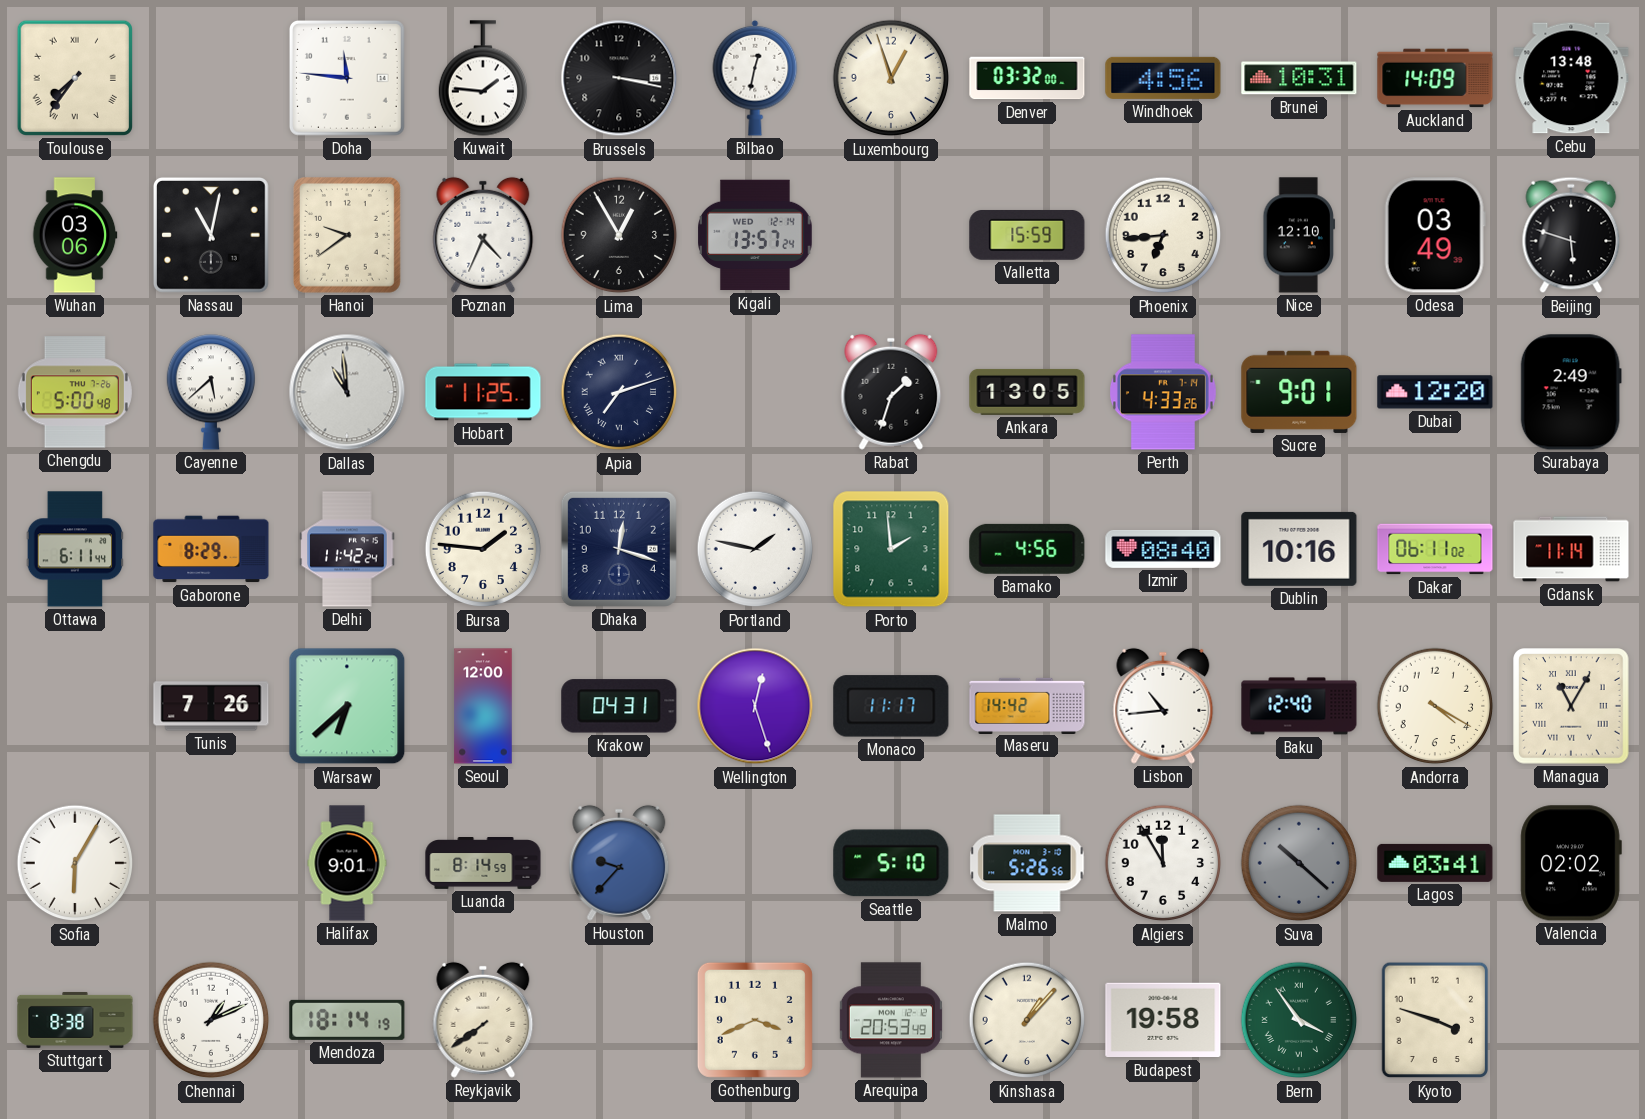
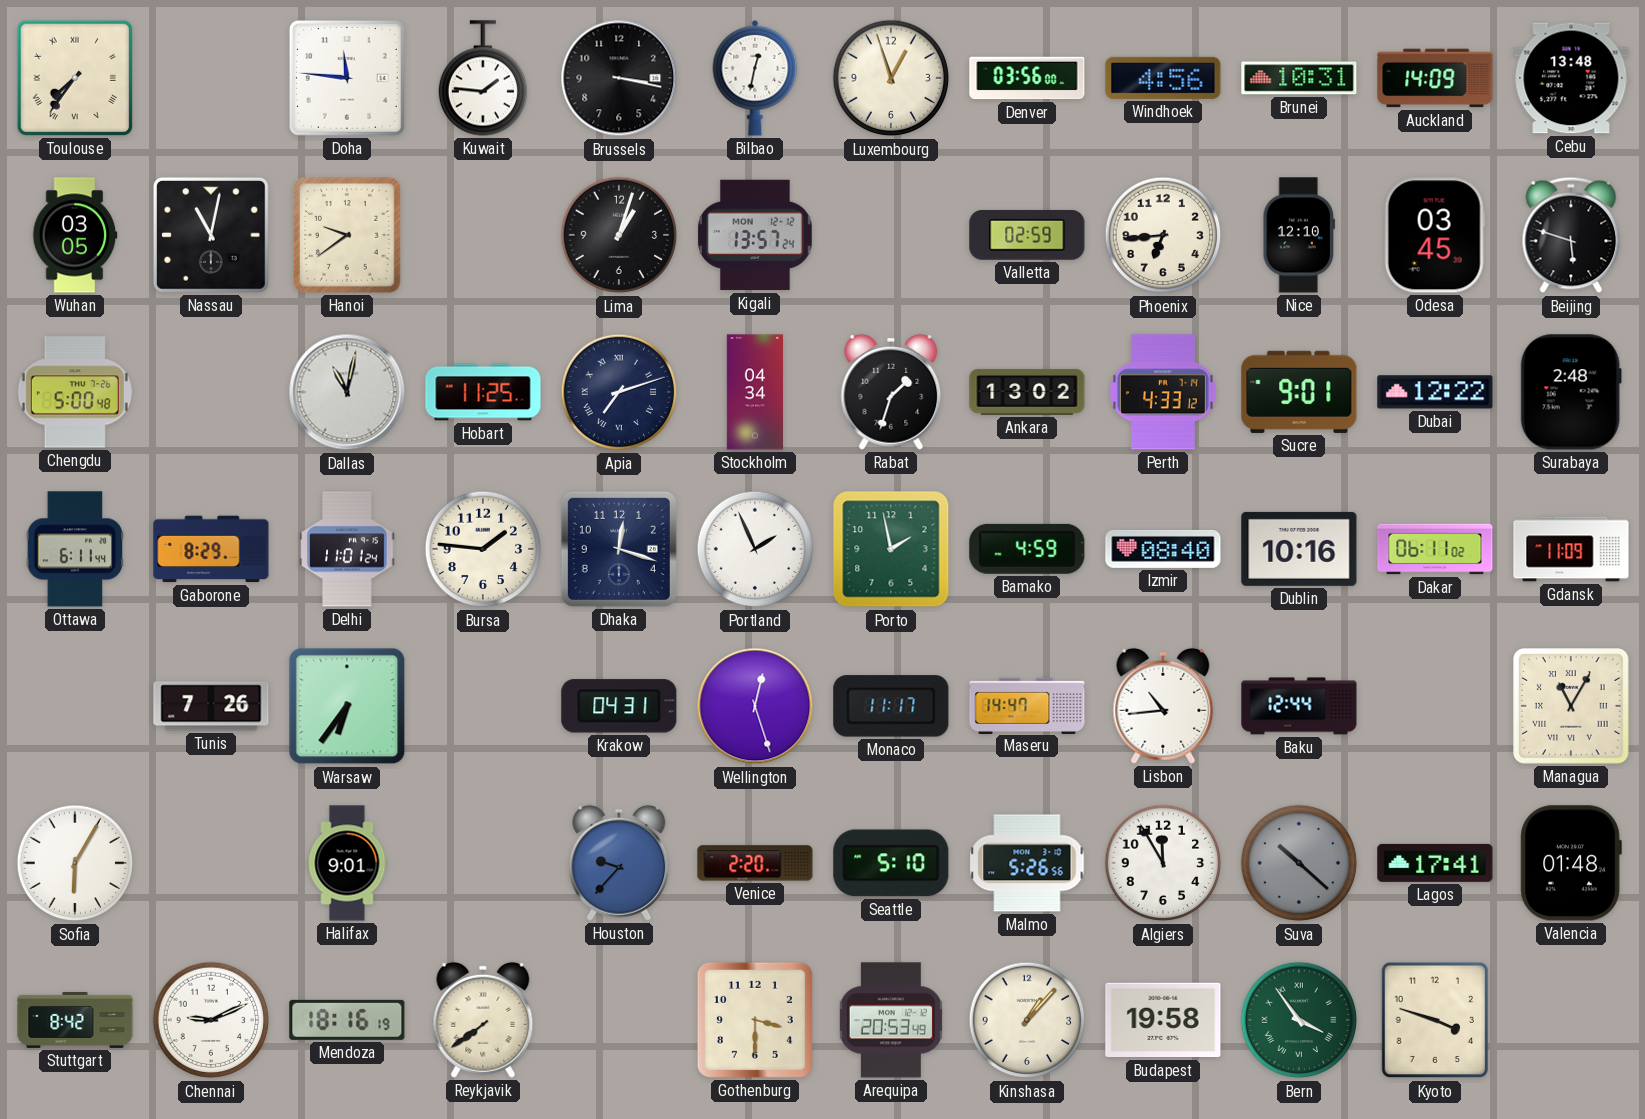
Denver: 03:32 -> 03:56
Wuhan: 03:06 -> 03:05
Poznan: 4:34 -> none
Lima: 12:55 -> 1:03
Kigali date: WED 12-14 -> MON 12-12
Valletta: 15:59 -> 02:59
Odesa: 03:49 -> 03:45
Cayenne: 5:38 -> none
Dallas: 10:59 -> 11:02
Stockholm: none -> 04:34
Ankara: 13:05 -> 13:02
Perth: 4:33:26 -> 4:33:12
Dubai: 12:20 -> 12:22
Surabaya: 2:49 -> 2:48
Delhi: 11:42 -> 11:01
Portland: 1:47 -> 1:56
Porto: 1:59 -> 1:58
Bamako: 4:56 -> 4:59
Gdansk: 11:14 -> 11:09
Warsaw: 6:38 -> 6:36
Seoul: 12:00 -> none
Maseru: 14:42 -> 14:47
Baku: 12:40 -> 12:44
Andorra: 4:20 -> none
Luanda: 8:14 -> none
Venice: none -> 2:20
Lagos: 03:41 -> 17:41
Valencia: 02:02 -> 01:48
Stuttgart: 8:38 -> 8:42
Chennai: 1:11 -> 9:11
Mendoza: 18:14 -> 18:16
Gothenburg: 3:41 -> 3:30
